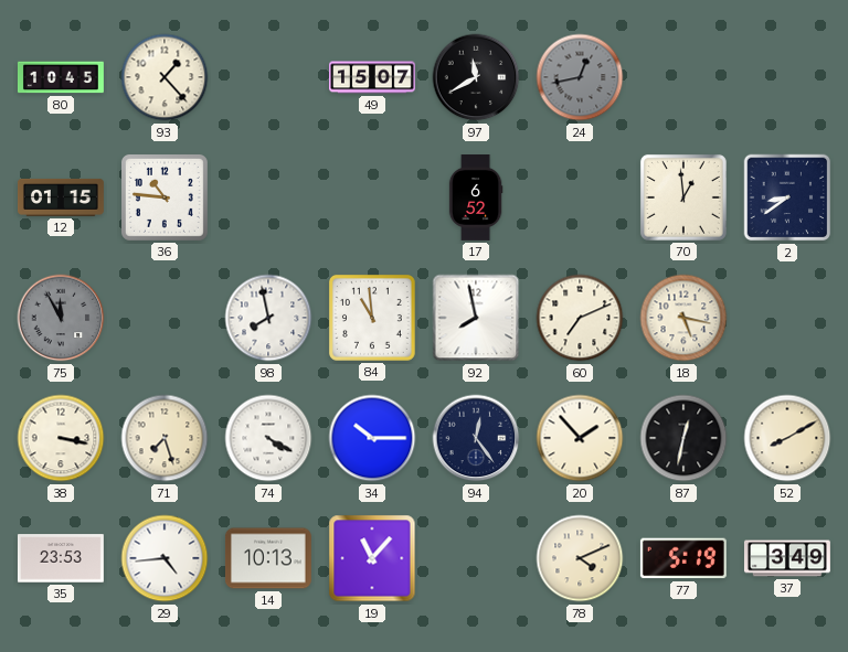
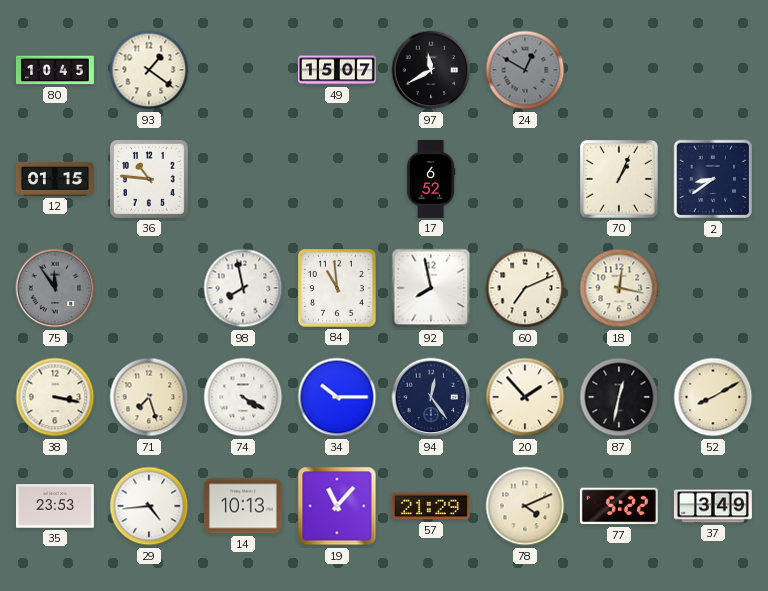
93: 1:23 -> 1:21
24: 12:43 -> 12:50
70: 12:59 -> 1:04
75: 11:55 -> 11:54
18: 5:17 -> 12:17
57: none -> 21:29
77: 5:19 -> 5:22
